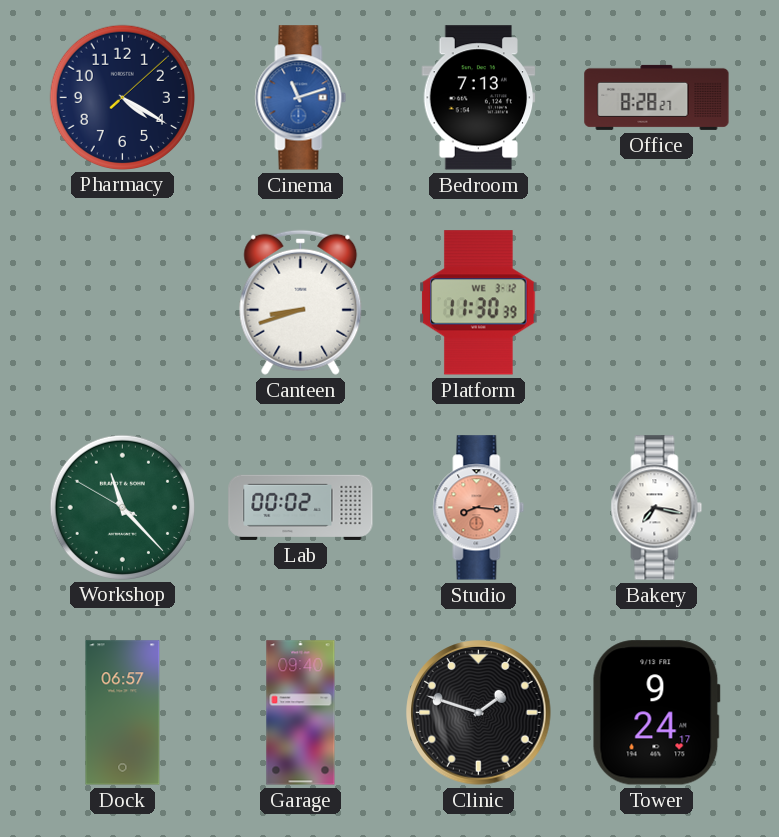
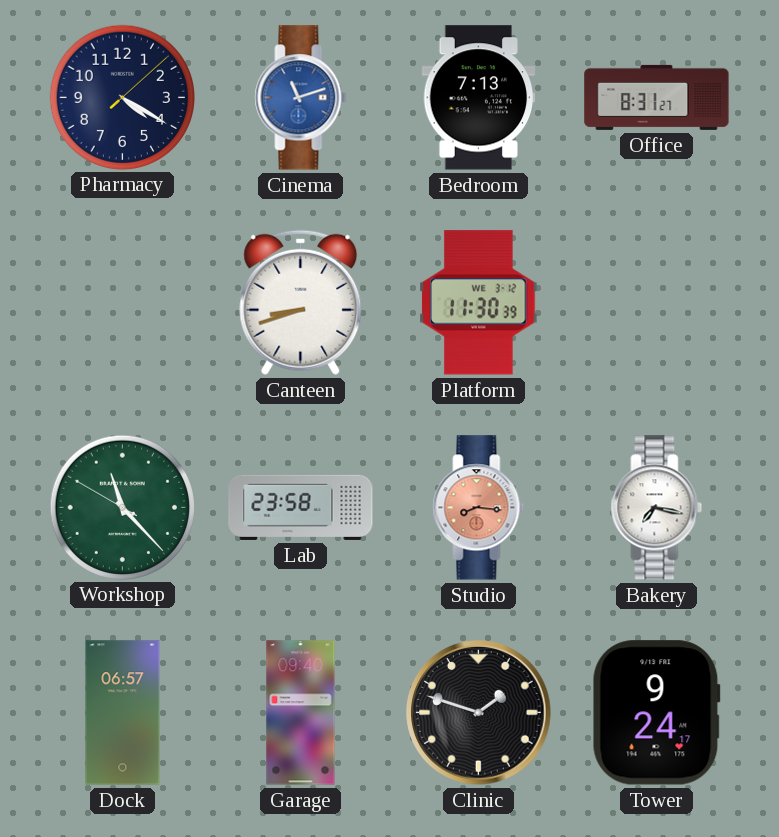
Office: 8:28 -> 8:31
Lab: 00:02 -> 23:58
